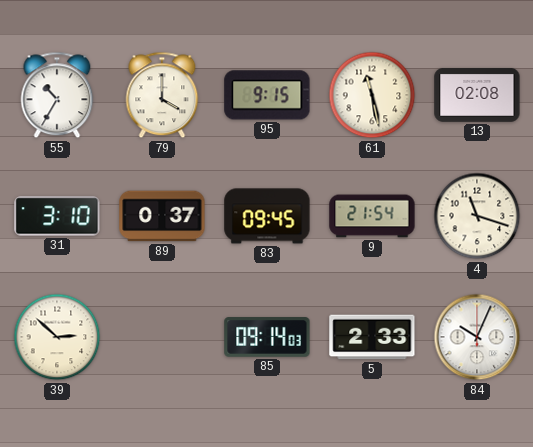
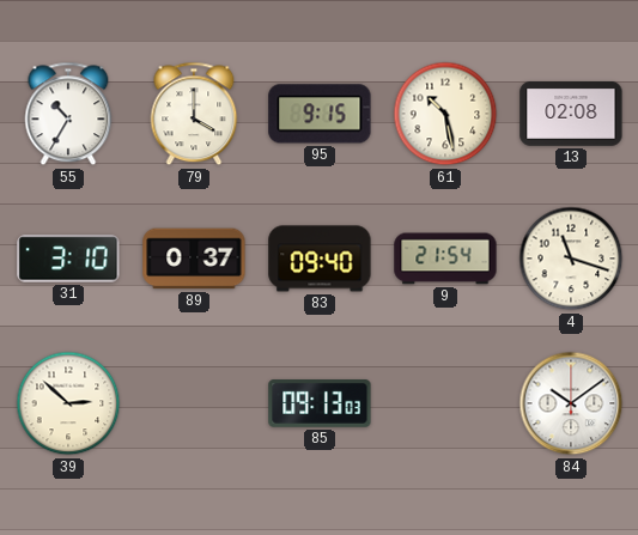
61: 11:28 -> 10:28
83: 09:45 -> 09:40
85: 09:14 -> 09:13
5: 2:33 -> none
84: 10:04 -> 10:09
